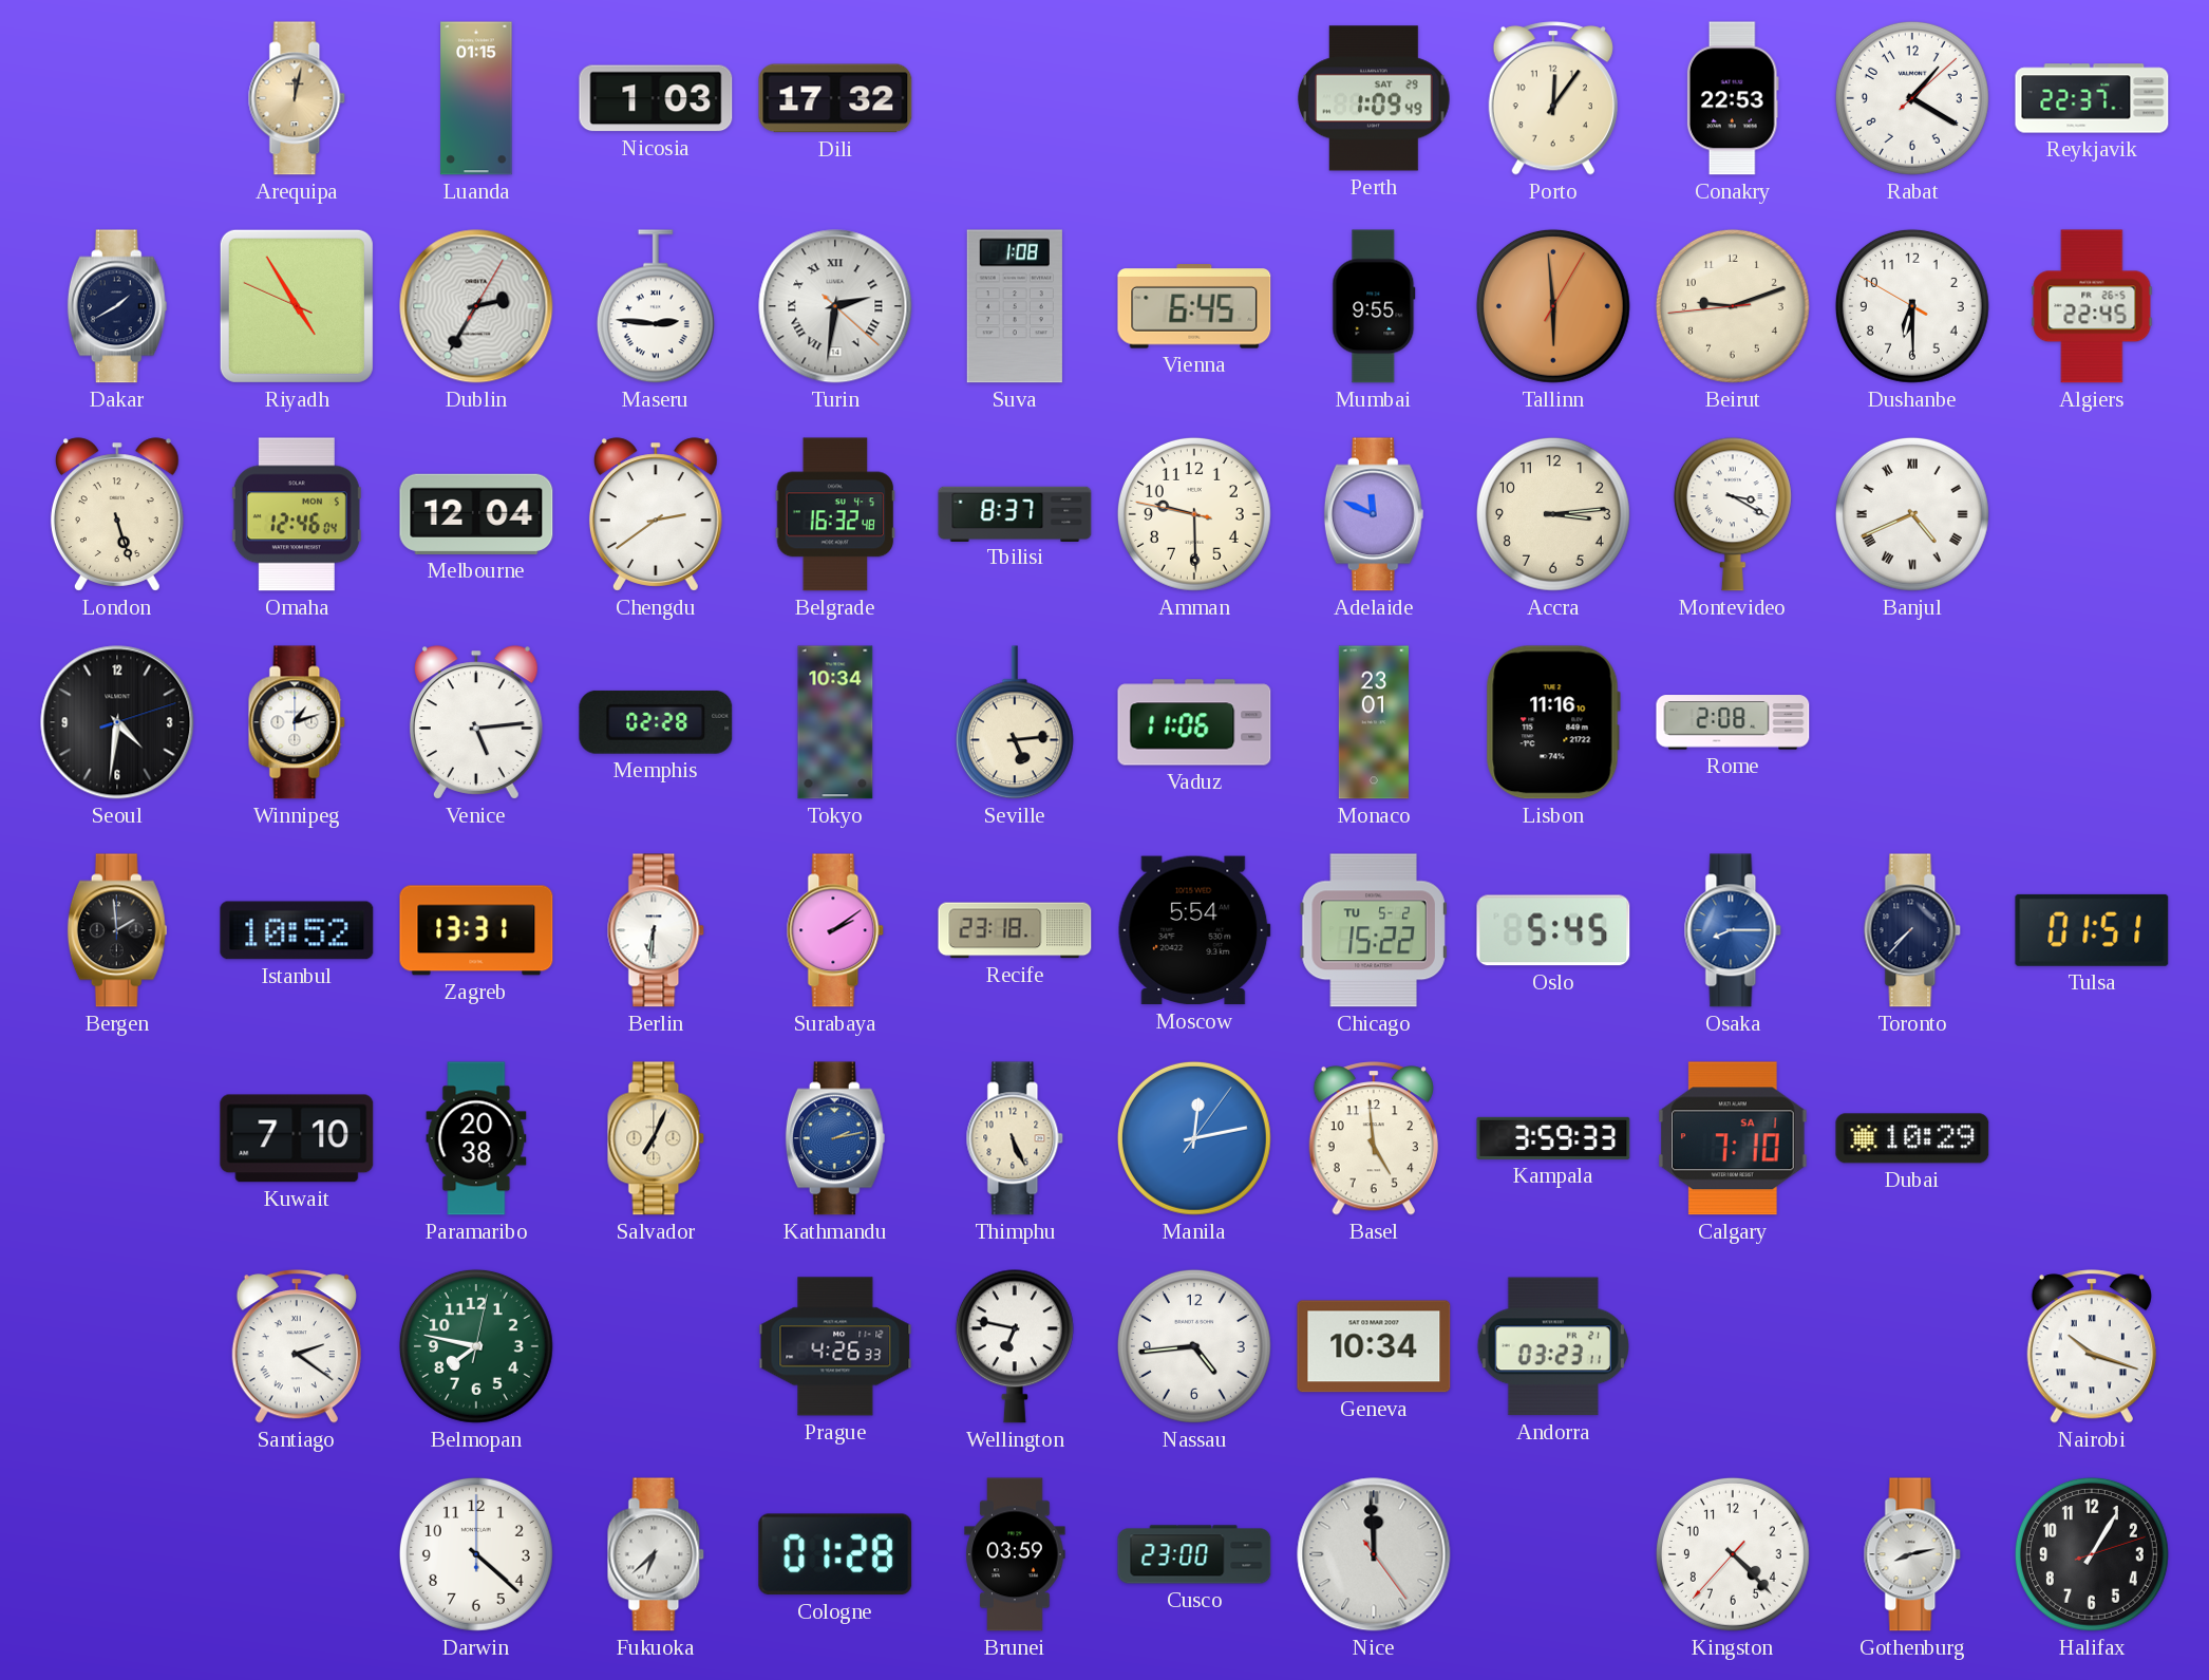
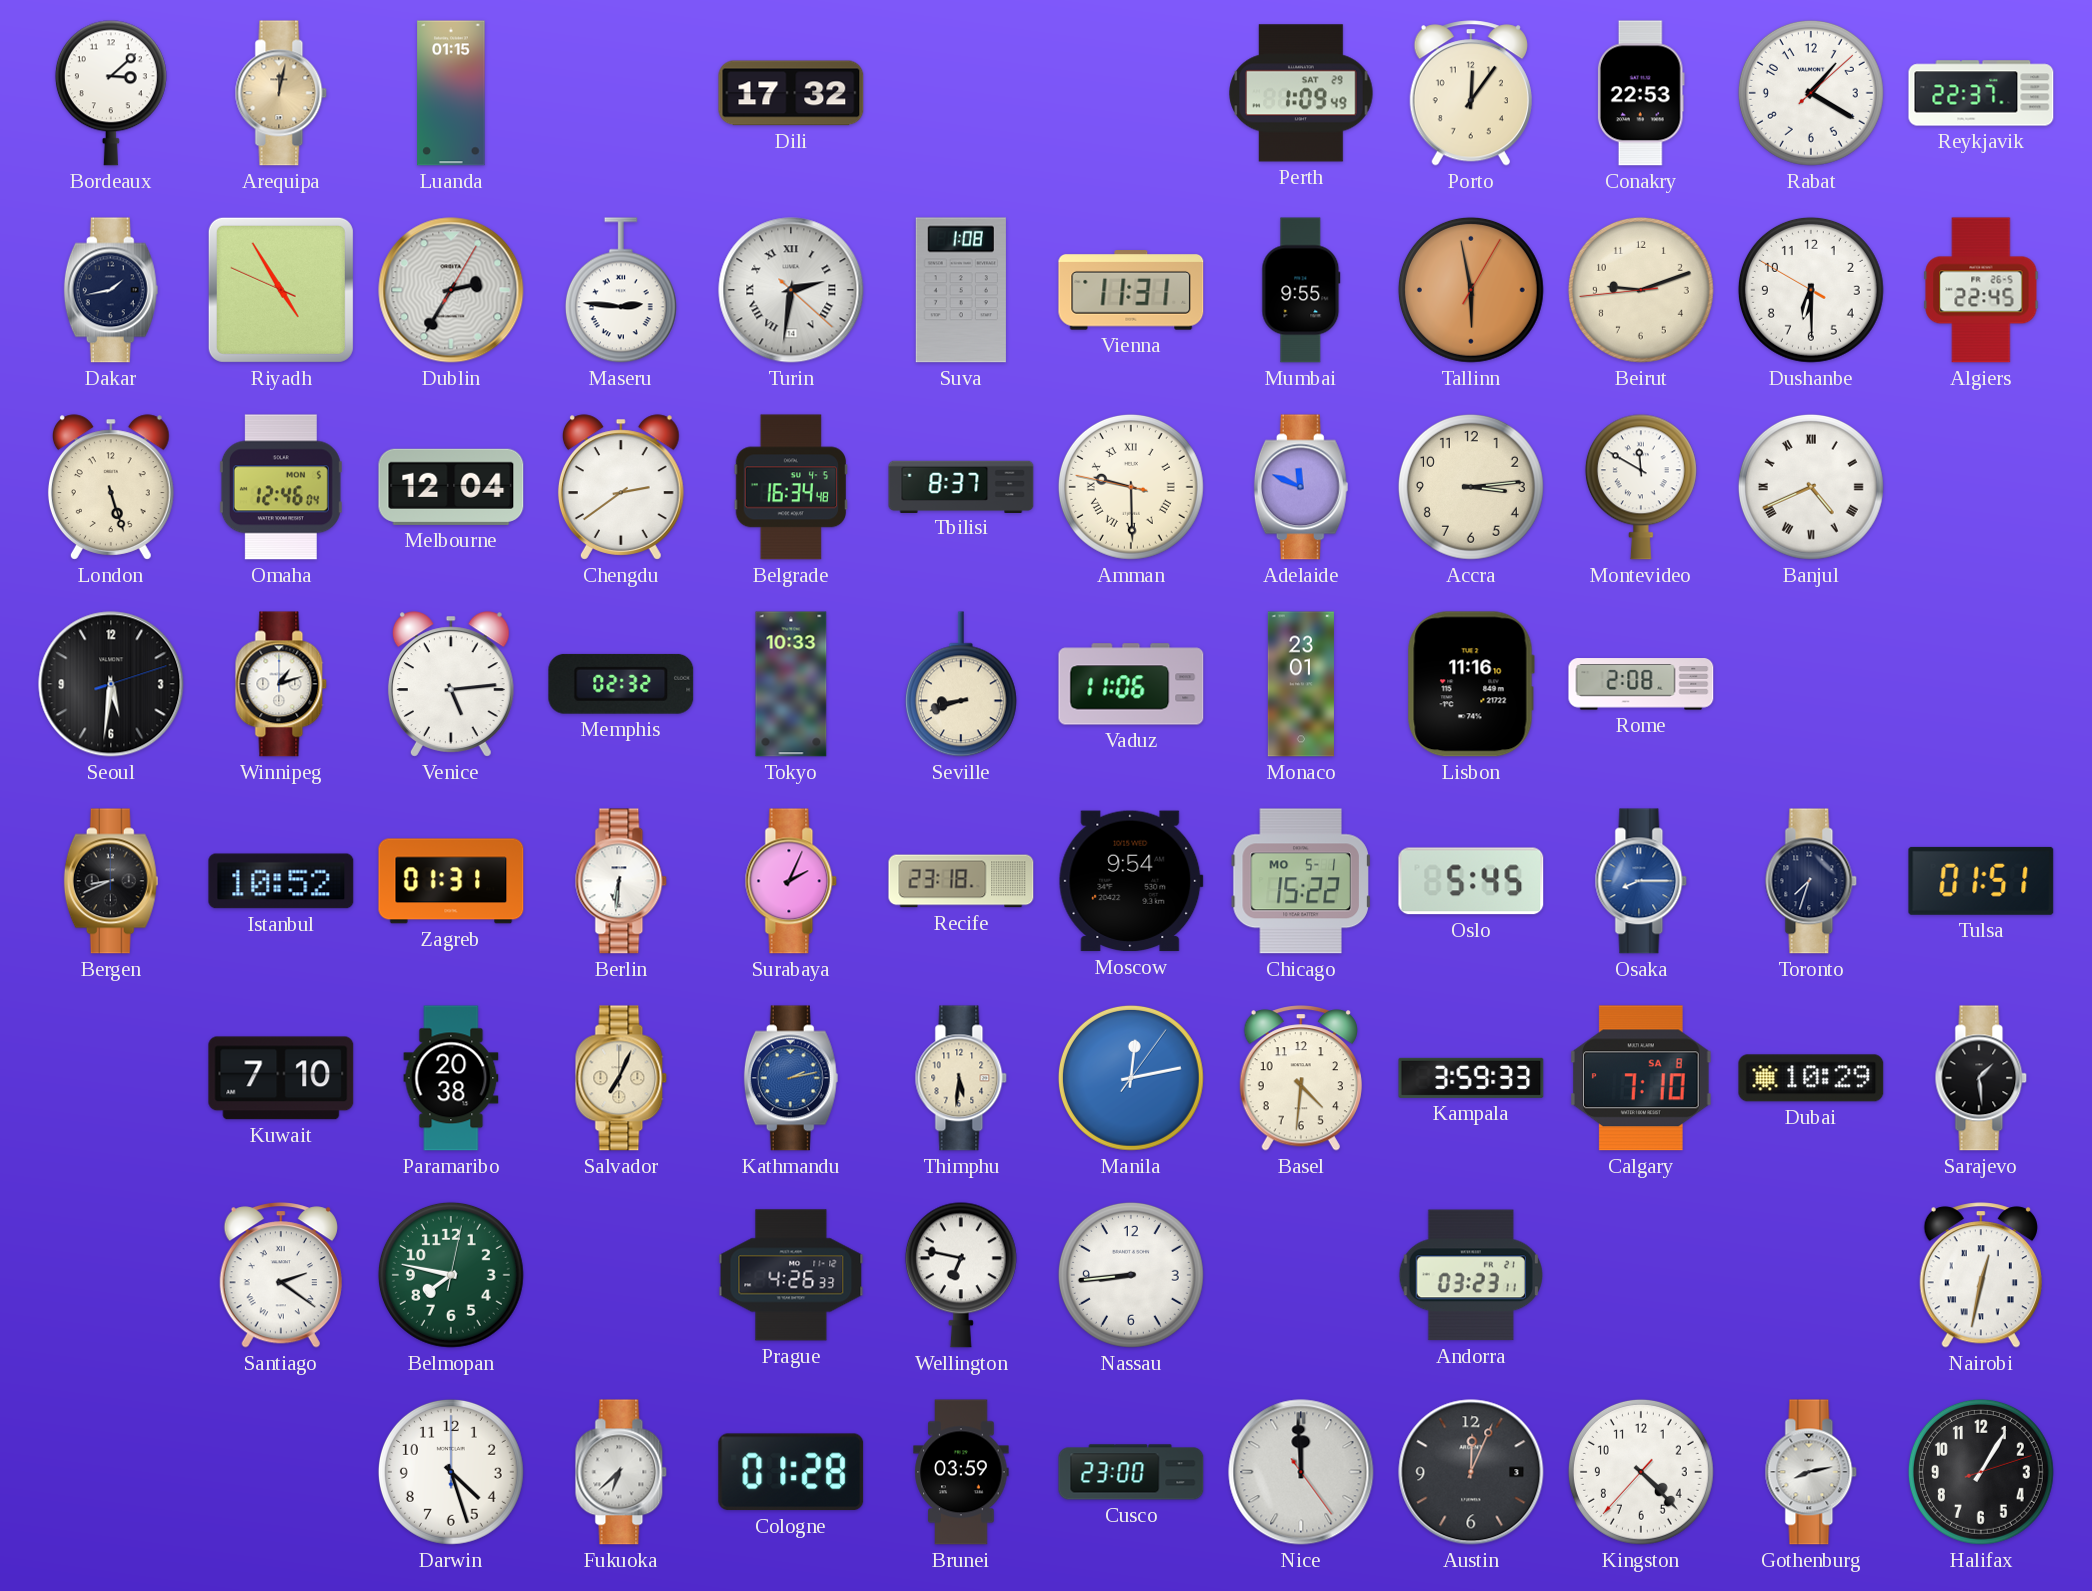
Bordeaux: none -> 3:08
Nicosia: 1:03 -> none
Dakar: 1:40 -> 1:43
Vienna: 6:45 -> 11:31
Tallinn: 5:59 -> 5:58
Belgrade: 16:32 -> 16:34
Amman numerals: Arabic -> Roman
Montevideo: 3:20 -> 11:50
Seoul: 4:31 -> 5:31
Memphis: 02:28 -> 02:32
Tokyo: 10:34 -> 10:33
Seville: 5:14 -> 8:42
Bergen: 1:59 -> 8:41
Zagreb: 13:31 -> 01:31
Surabaya: 2:09 -> 2:04
Moscow: 5:54 -> 9:54
Chicago date: TU 5-2 -> MO 5-1
Toronto: 7:37 -> 7:33
Thimphu: 5:26 -> 5:31
Basel: 4:59 -> 4:31
Calgary date: SA 1 -> SA 8
Sarajevo: none -> 1:29
Nassau: 4:44 -> 8:44
Geneva: 10:34 -> none
Nairobi: 10:18 -> 12:32
Darwin: 4:22 -> 4:27
Austin: none -> 12:04
